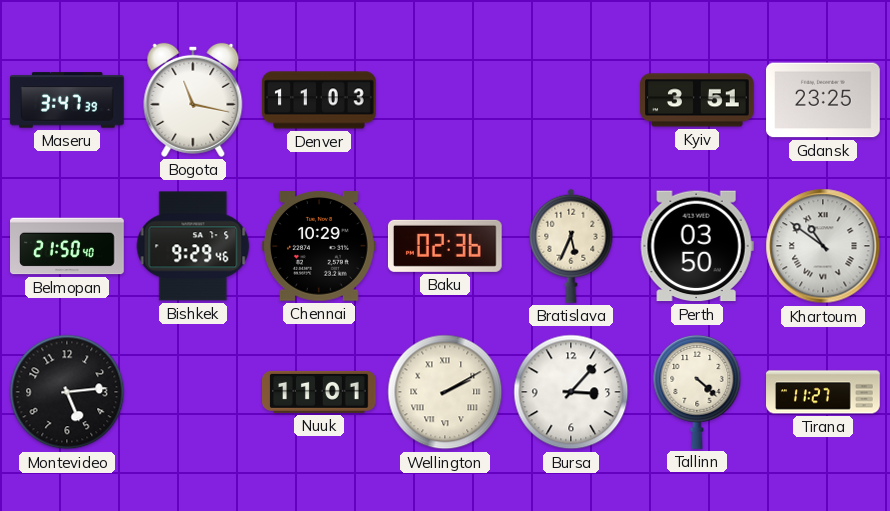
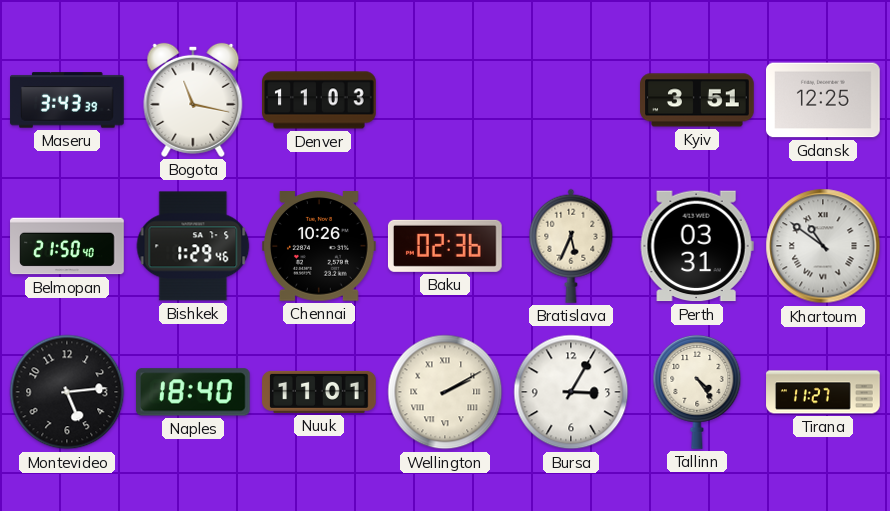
Maseru: 3:47 -> 3:43
Gdansk: 23:25 -> 12:25
Bishkek: 9:29 -> 1:29
Chennai: 10:29 -> 10:26
Perth: 03:50 -> 03:31
Naples: none -> 18:40
Bursa: 3:07 -> 3:05
Tallinn: 4:22 -> 4:24
